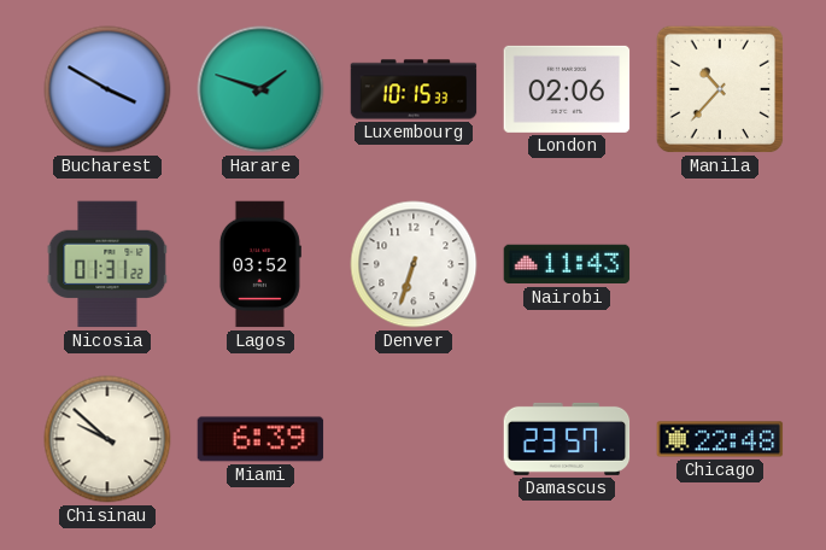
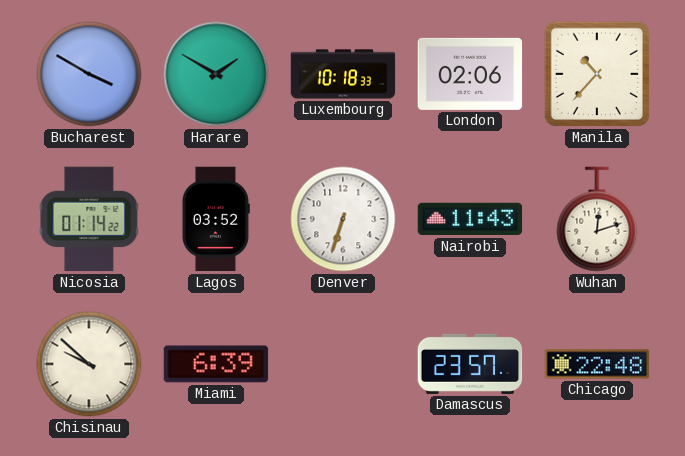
Harare: 1:48 -> 1:50
Luxembourg: 10:15 -> 10:18
Nicosia: 01:31 -> 01:14
Wuhan: none -> 12:12
